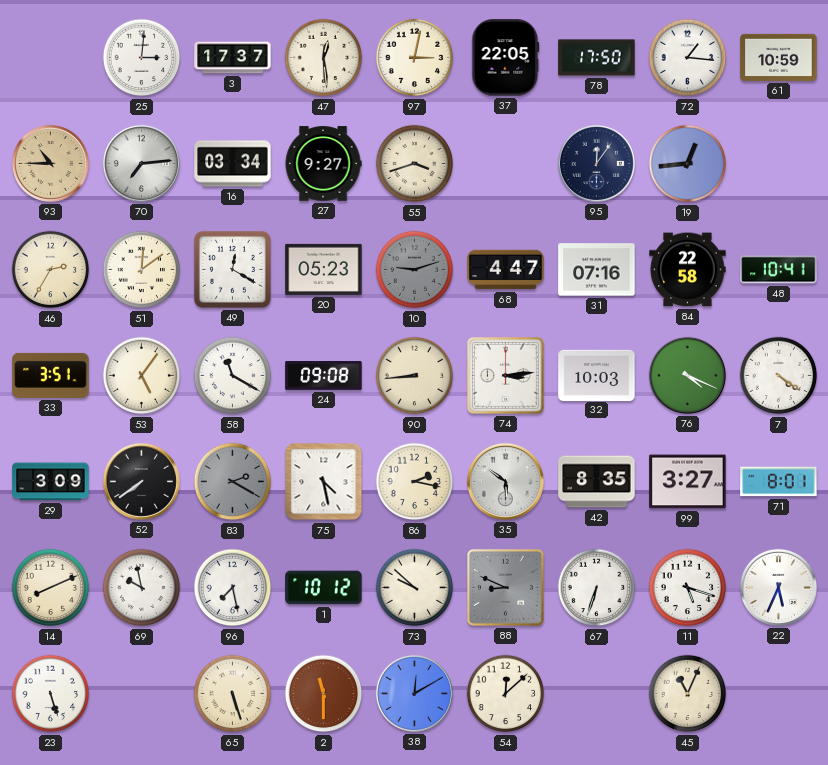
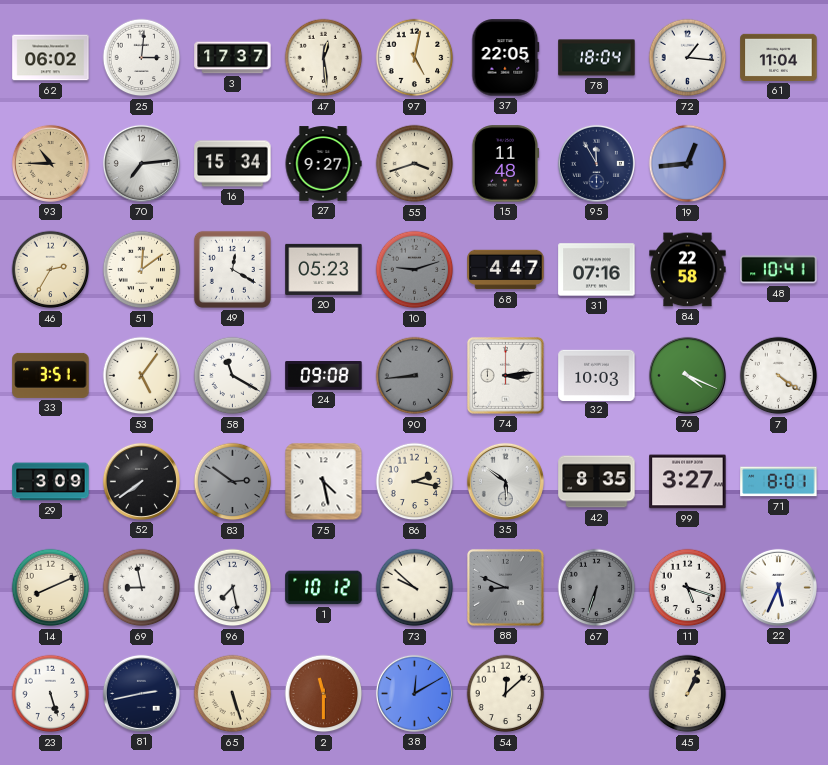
62: none -> 06:02
97: 3:02 -> 5:02
78: 17:50 -> 18:04
61: 10:59 -> 11:04
16: 03:34 -> 15:34
15: none -> 11:48
95: 12:06 -> 11:55
90 dial: cream -> grey
83: 2:20 -> 2:51
69: 9:58 -> 8:58
67 dial: white -> grey
81: none -> 2:43
45: 11:04 -> 1:04
